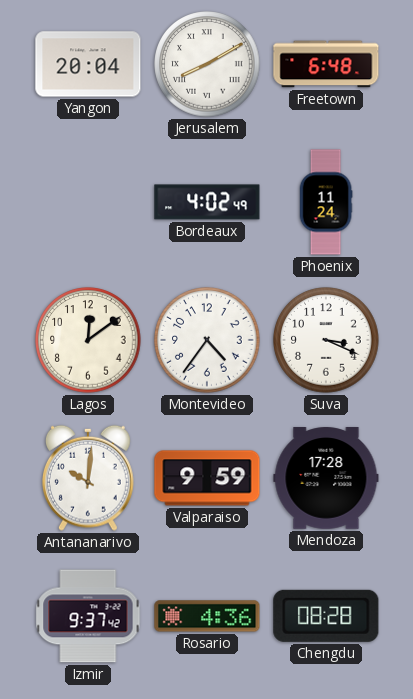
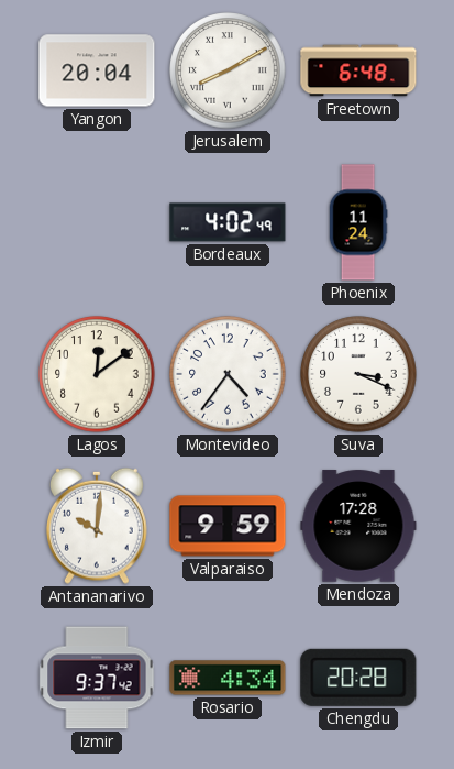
Rosario: 4:36 -> 4:34
Chengdu: 08:28 -> 20:28
